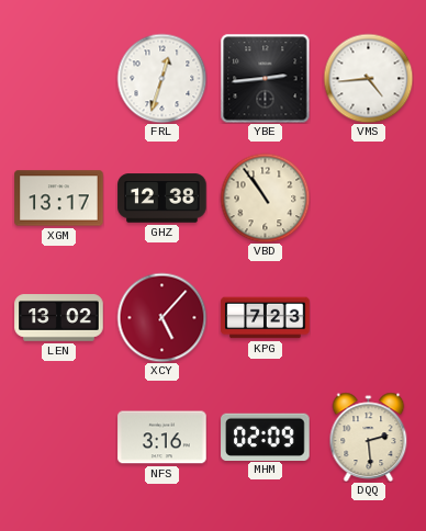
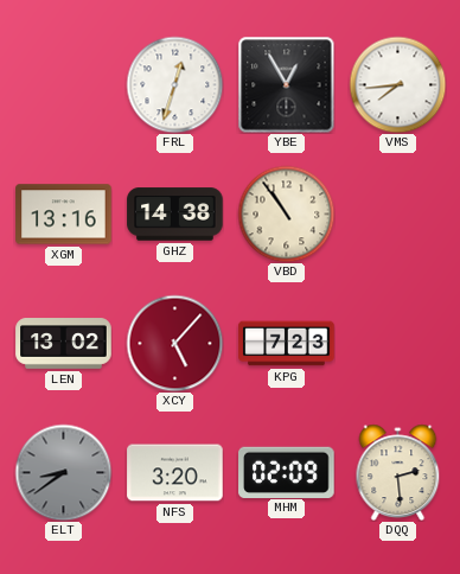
YBE: 2:44 -> 12:55
VMS: 4:44 -> 7:44
XGM: 13:17 -> 13:16
GHZ: 12:38 -> 14:38
ELT: none -> 8:39
NFS: 3:16 -> 3:20
